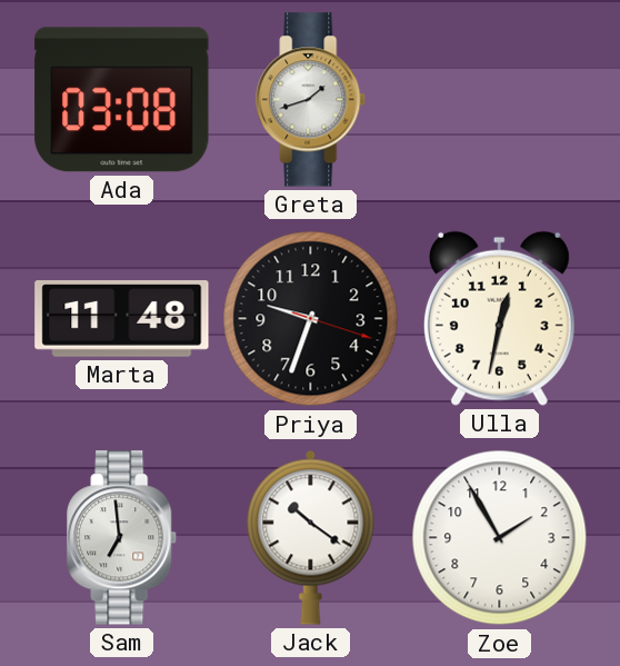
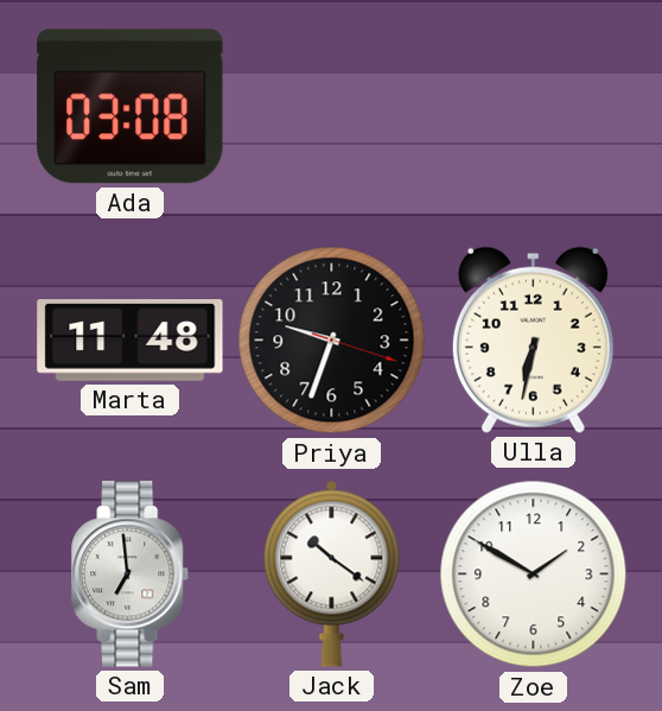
Greta: 1:42 -> none
Ulla: 12:32 -> 6:32
Zoe: 1:55 -> 1:50
